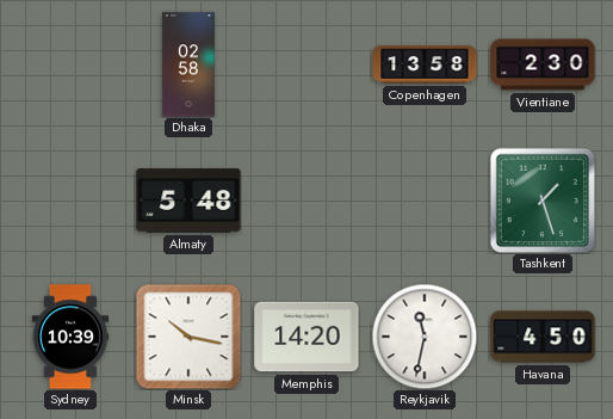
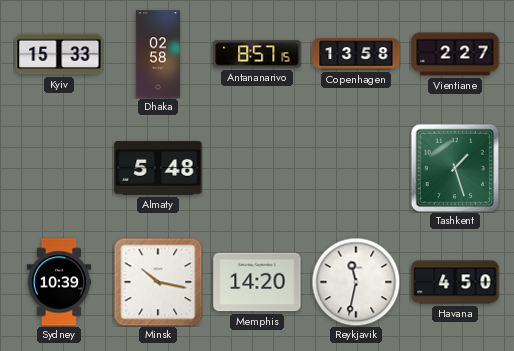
Kyiv: none -> 15:33
Antananarivo: none -> 8:57
Vientiane: 2:30 -> 2:27
